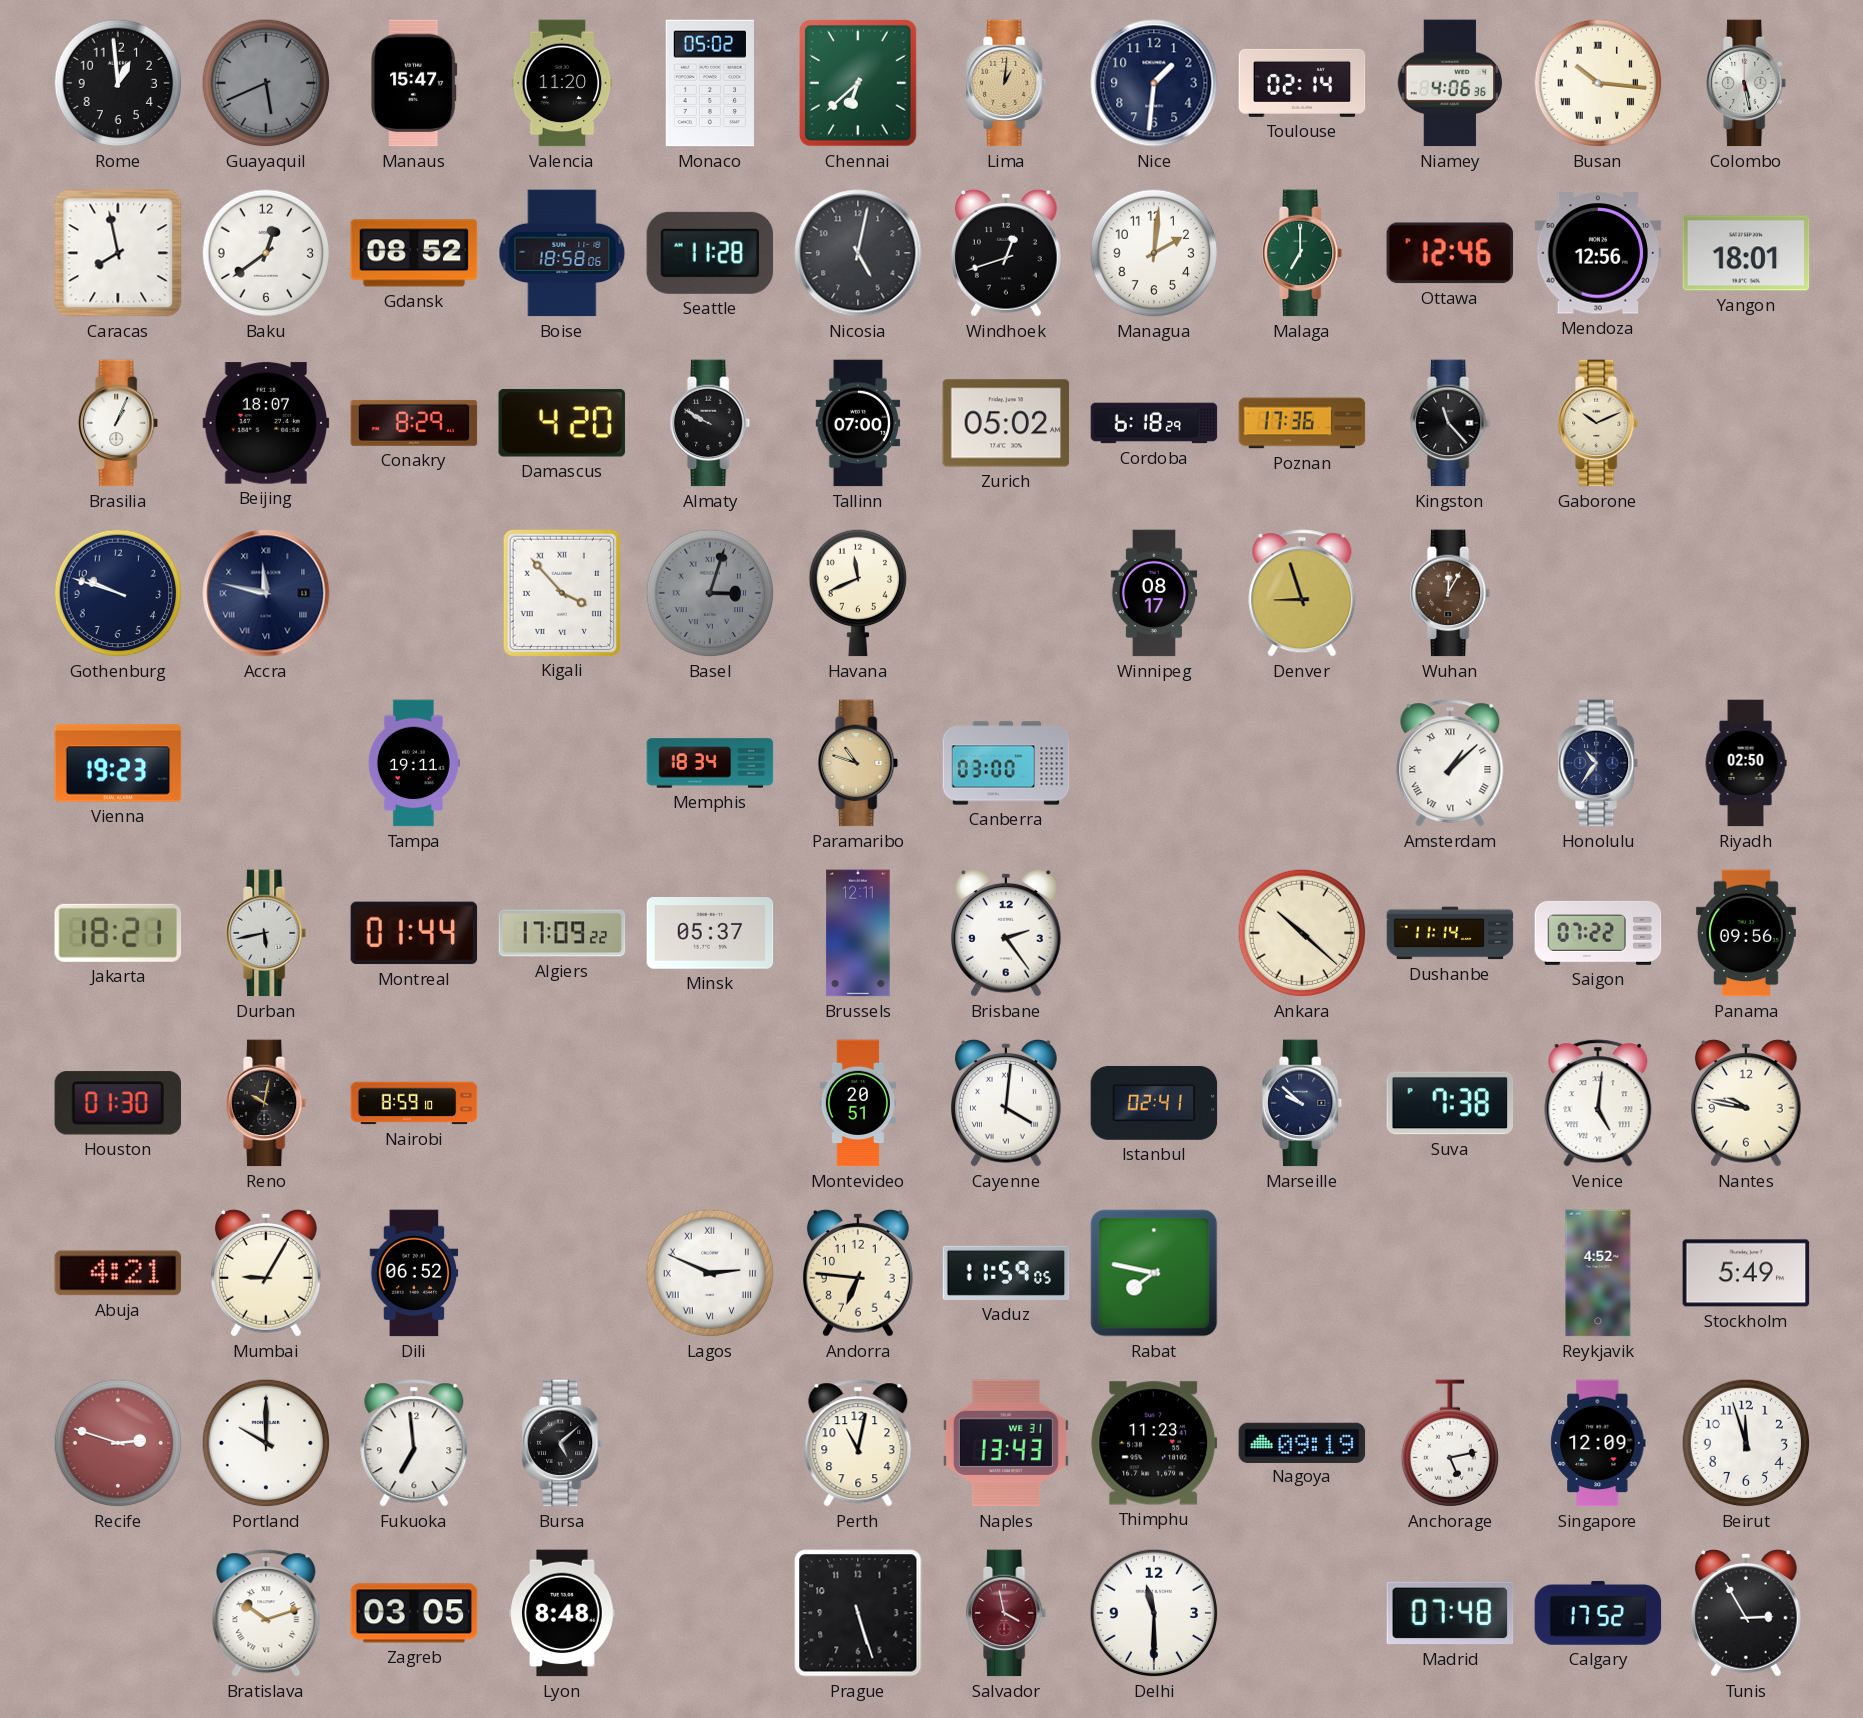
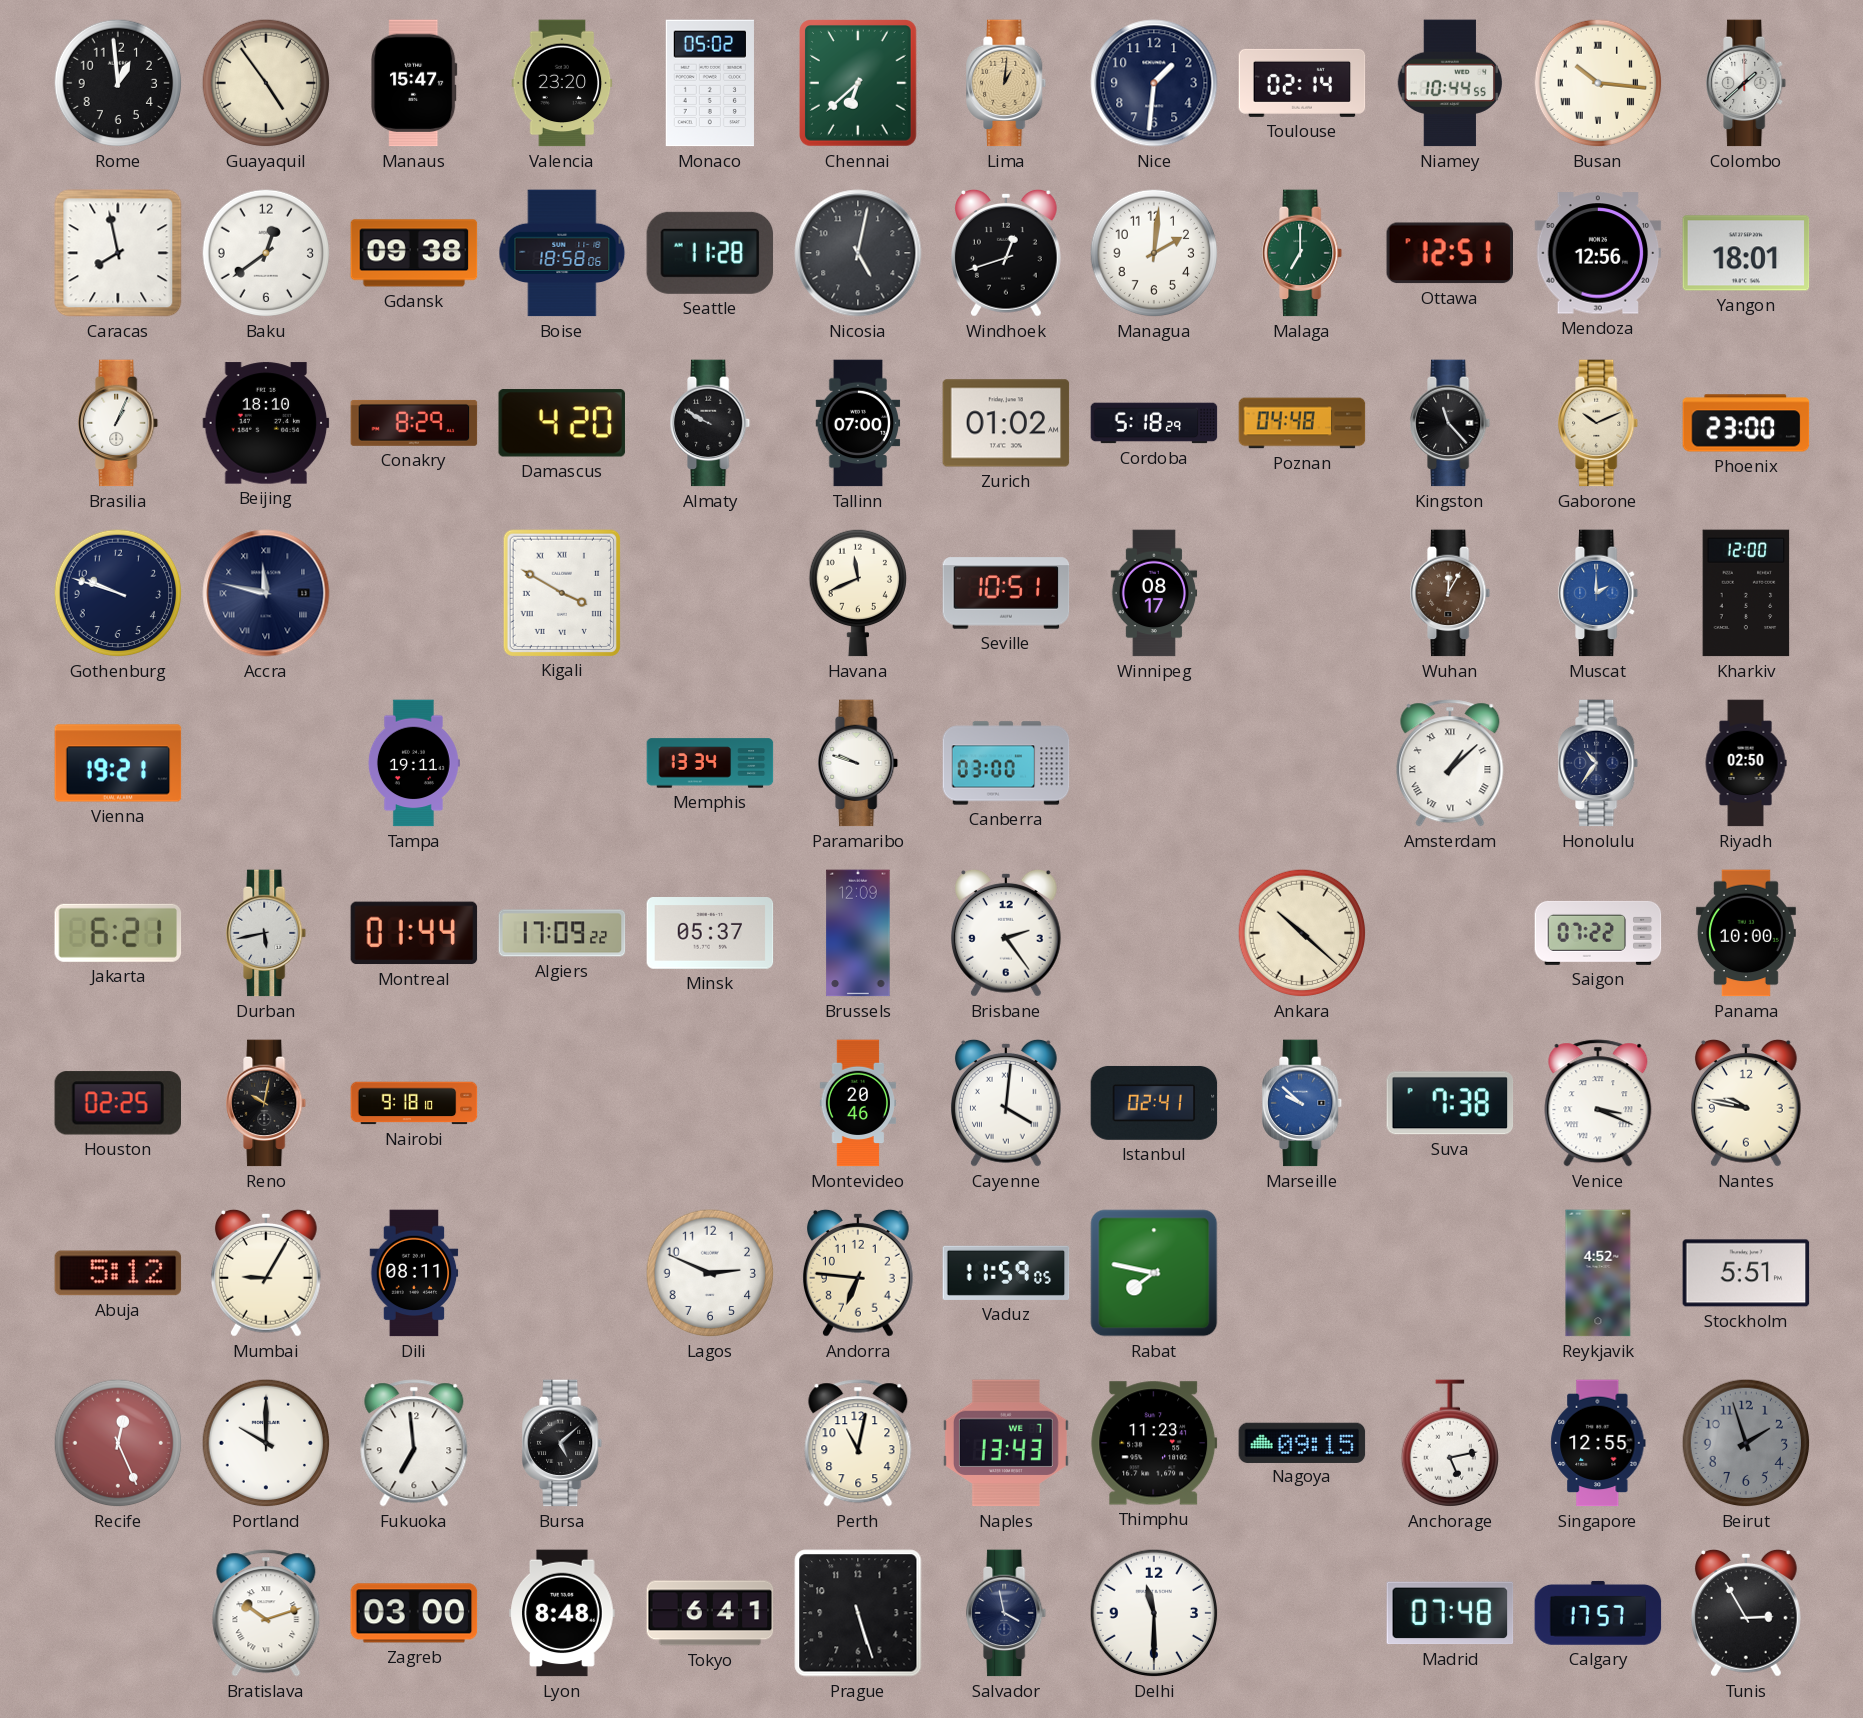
Guayaquil: 5:41 -> 4:54
Guayaquil dial: grey -> cream
Valencia: 11:20 -> 23:20
Niamey: 4:06 -> 10:44
Colombo: 5:28 -> 1:38
Gdansk: 08:52 -> 09:38
Ottawa: 12:46 -> 12:51
Beijing: 18:07 -> 18:10
Zurich: 05:02 -> 01:02
Cordoba: 6:18 -> 5:18
Poznan: 17:36 -> 04:48
Phoenix: none -> 23:00
Kigali: 3:53 -> 3:50
Basel: 3:03 -> none
Seville: none -> 10:51
Denver: 8:57 -> none
Muscat: none -> 2:00
Kharkiv: none -> 12:00
Vienna: 19:23 -> 19:21
Memphis: 18:34 -> 13:34
Paramaribo: 10:48 -> 9:48
Paramaribo dial: champagne -> white
Jakarta: 18:21 -> 6:21
Brussels: 12:11 -> 12:09
Dushanbe: 11:14 -> none
Panama: 09:56 -> 10:00
Houston: 01:30 -> 02:25
Nairobi: 8:59 -> 9:18
Montevideo: 20:51 -> 20:46
Marseille dial: navy -> blue
Venice: 5:01 -> 3:19
Abuja: 4:21 -> 5:12
Dili: 06:52 -> 08:11
Lagos numerals: Roman -> Arabic
Stockholm: 5:49 -> 5:51
Recife: 2:48 -> 12:26
Naples date: WE 31 -> WE 7
Nagoya: 09:19 -> 09:15
Singapore: 12:09 -> 12:55
Beirut: 11:57 -> 1:57
Beirut dial: white -> grey
Zagreb: 03:05 -> 03:00
Tokyo: none -> 6:41
Salvador dial: burgundy -> navy
Calgary: 17:52 -> 17:57
